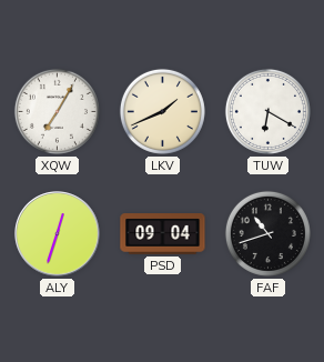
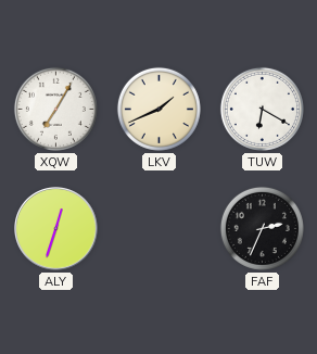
PSD: 09:04 -> none
FAF: 10:42 -> 2:34
